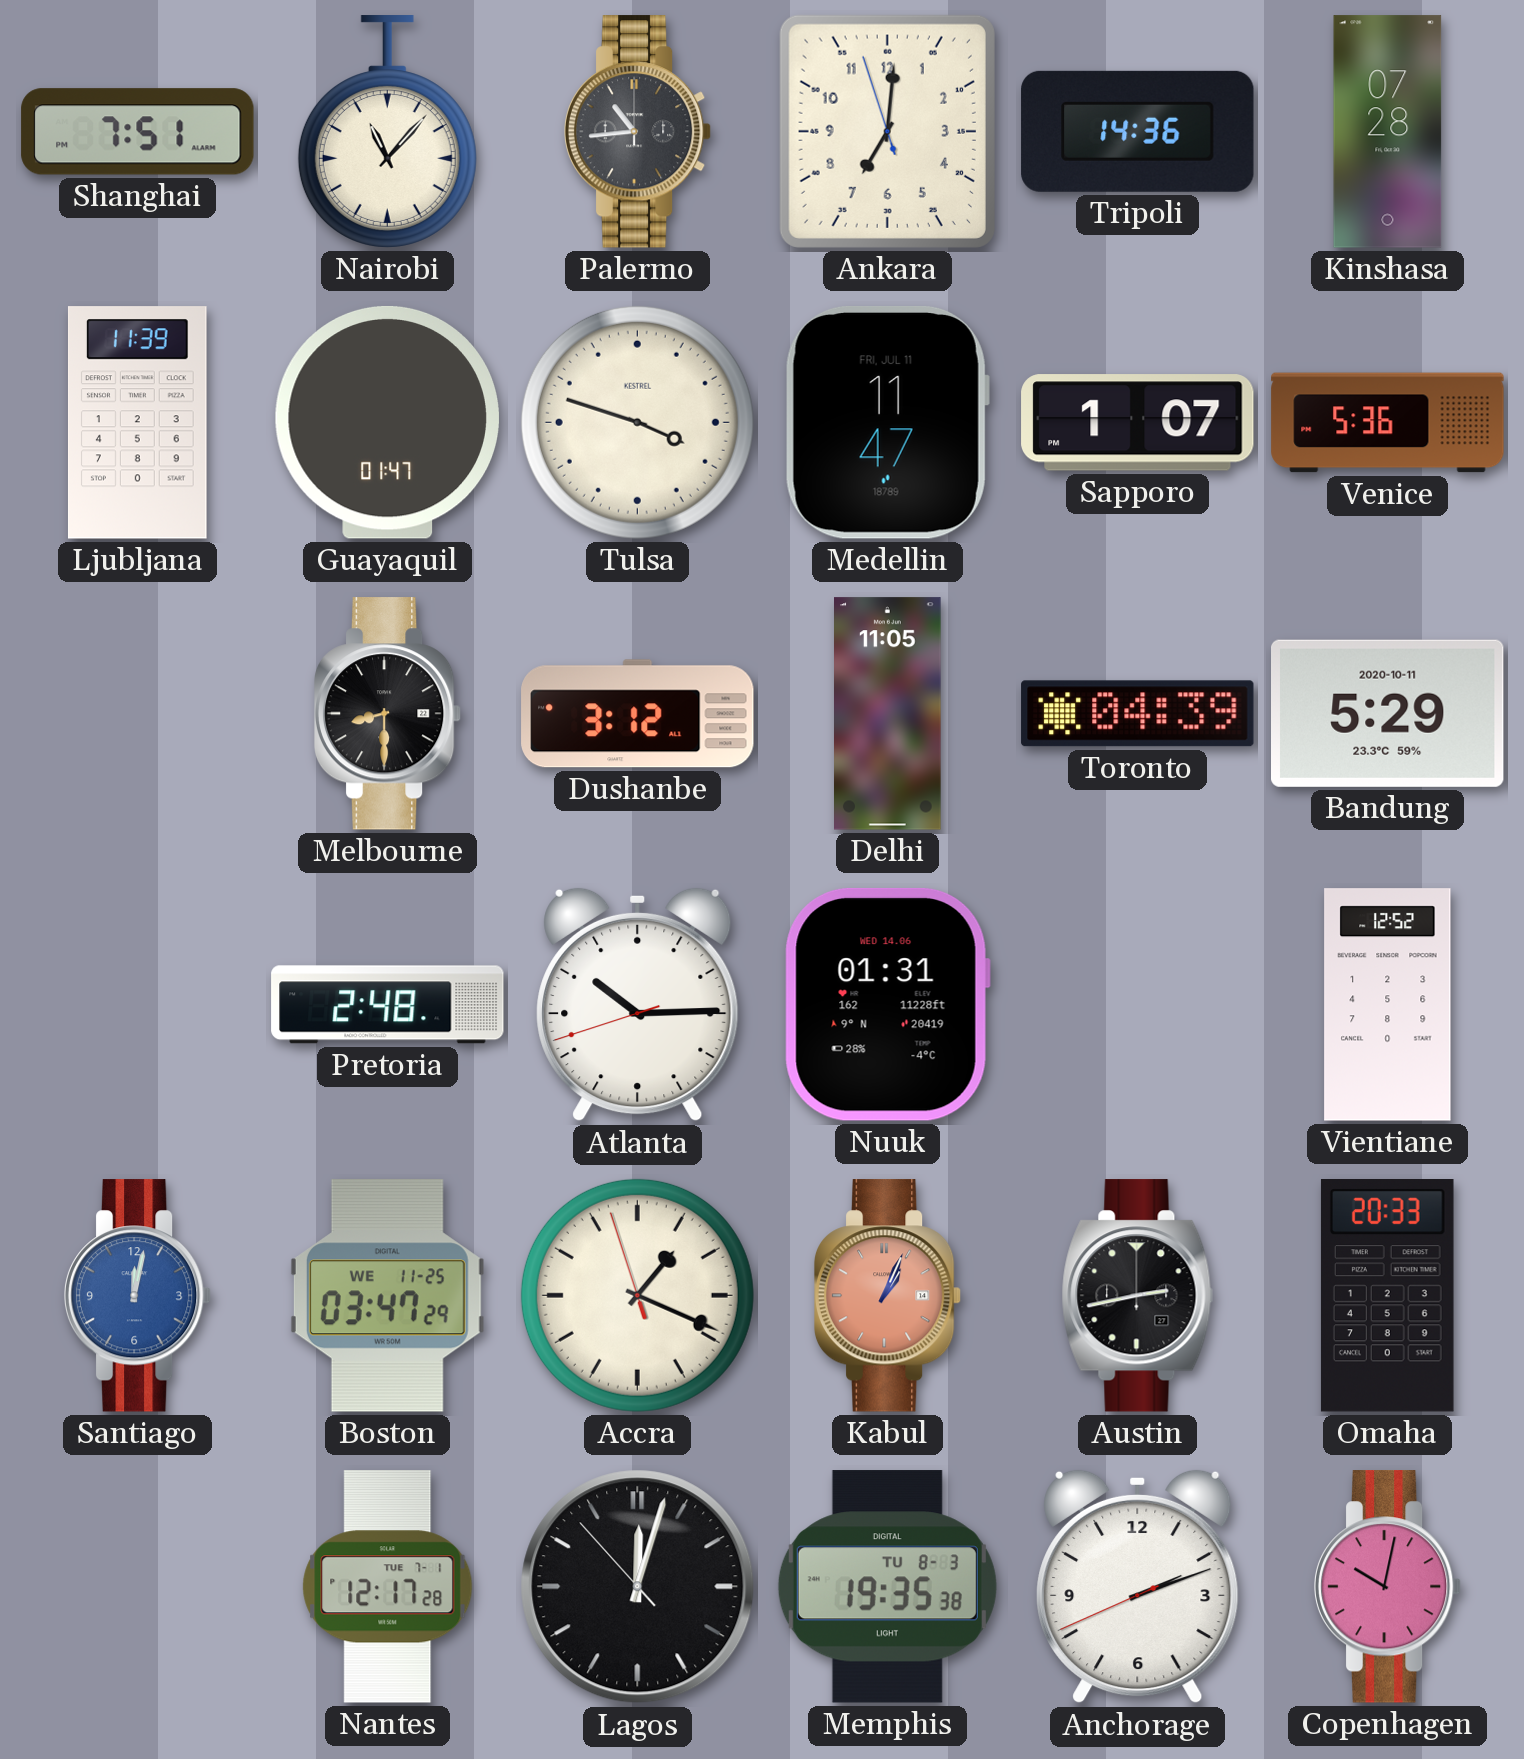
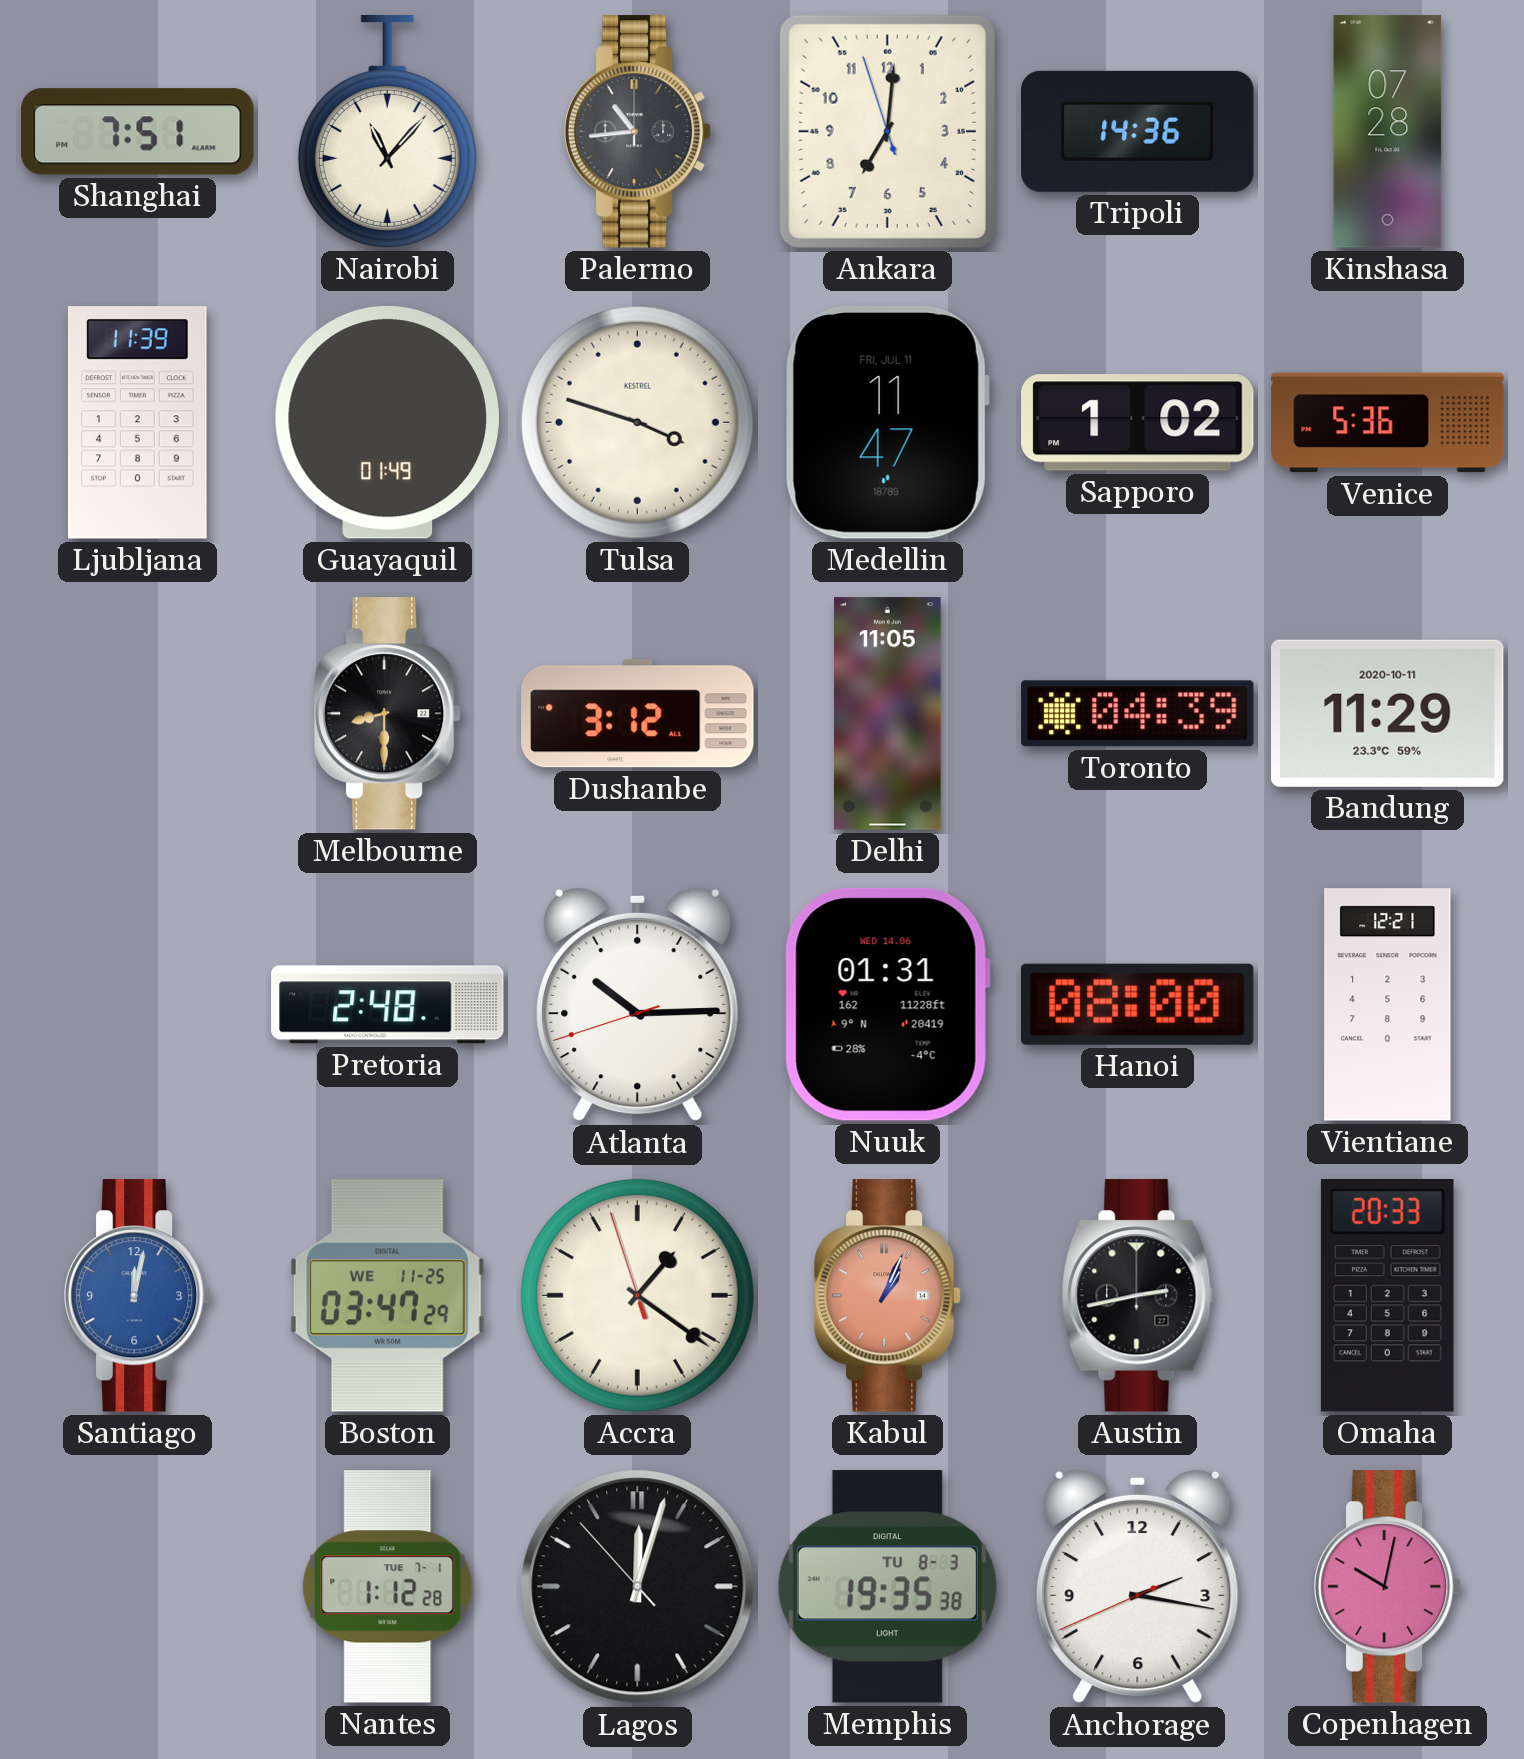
Guayaquil: 01:47 -> 01:49
Sapporo: 1:07 -> 1:02
Bandung: 5:29 -> 11:29
Hanoi: none -> 08:00
Vientiane: 12:52 -> 12:21
Accra: 1:18 -> 1:20
Nantes: 12:17 -> 1:12
Anchorage: 2:11 -> 2:16
